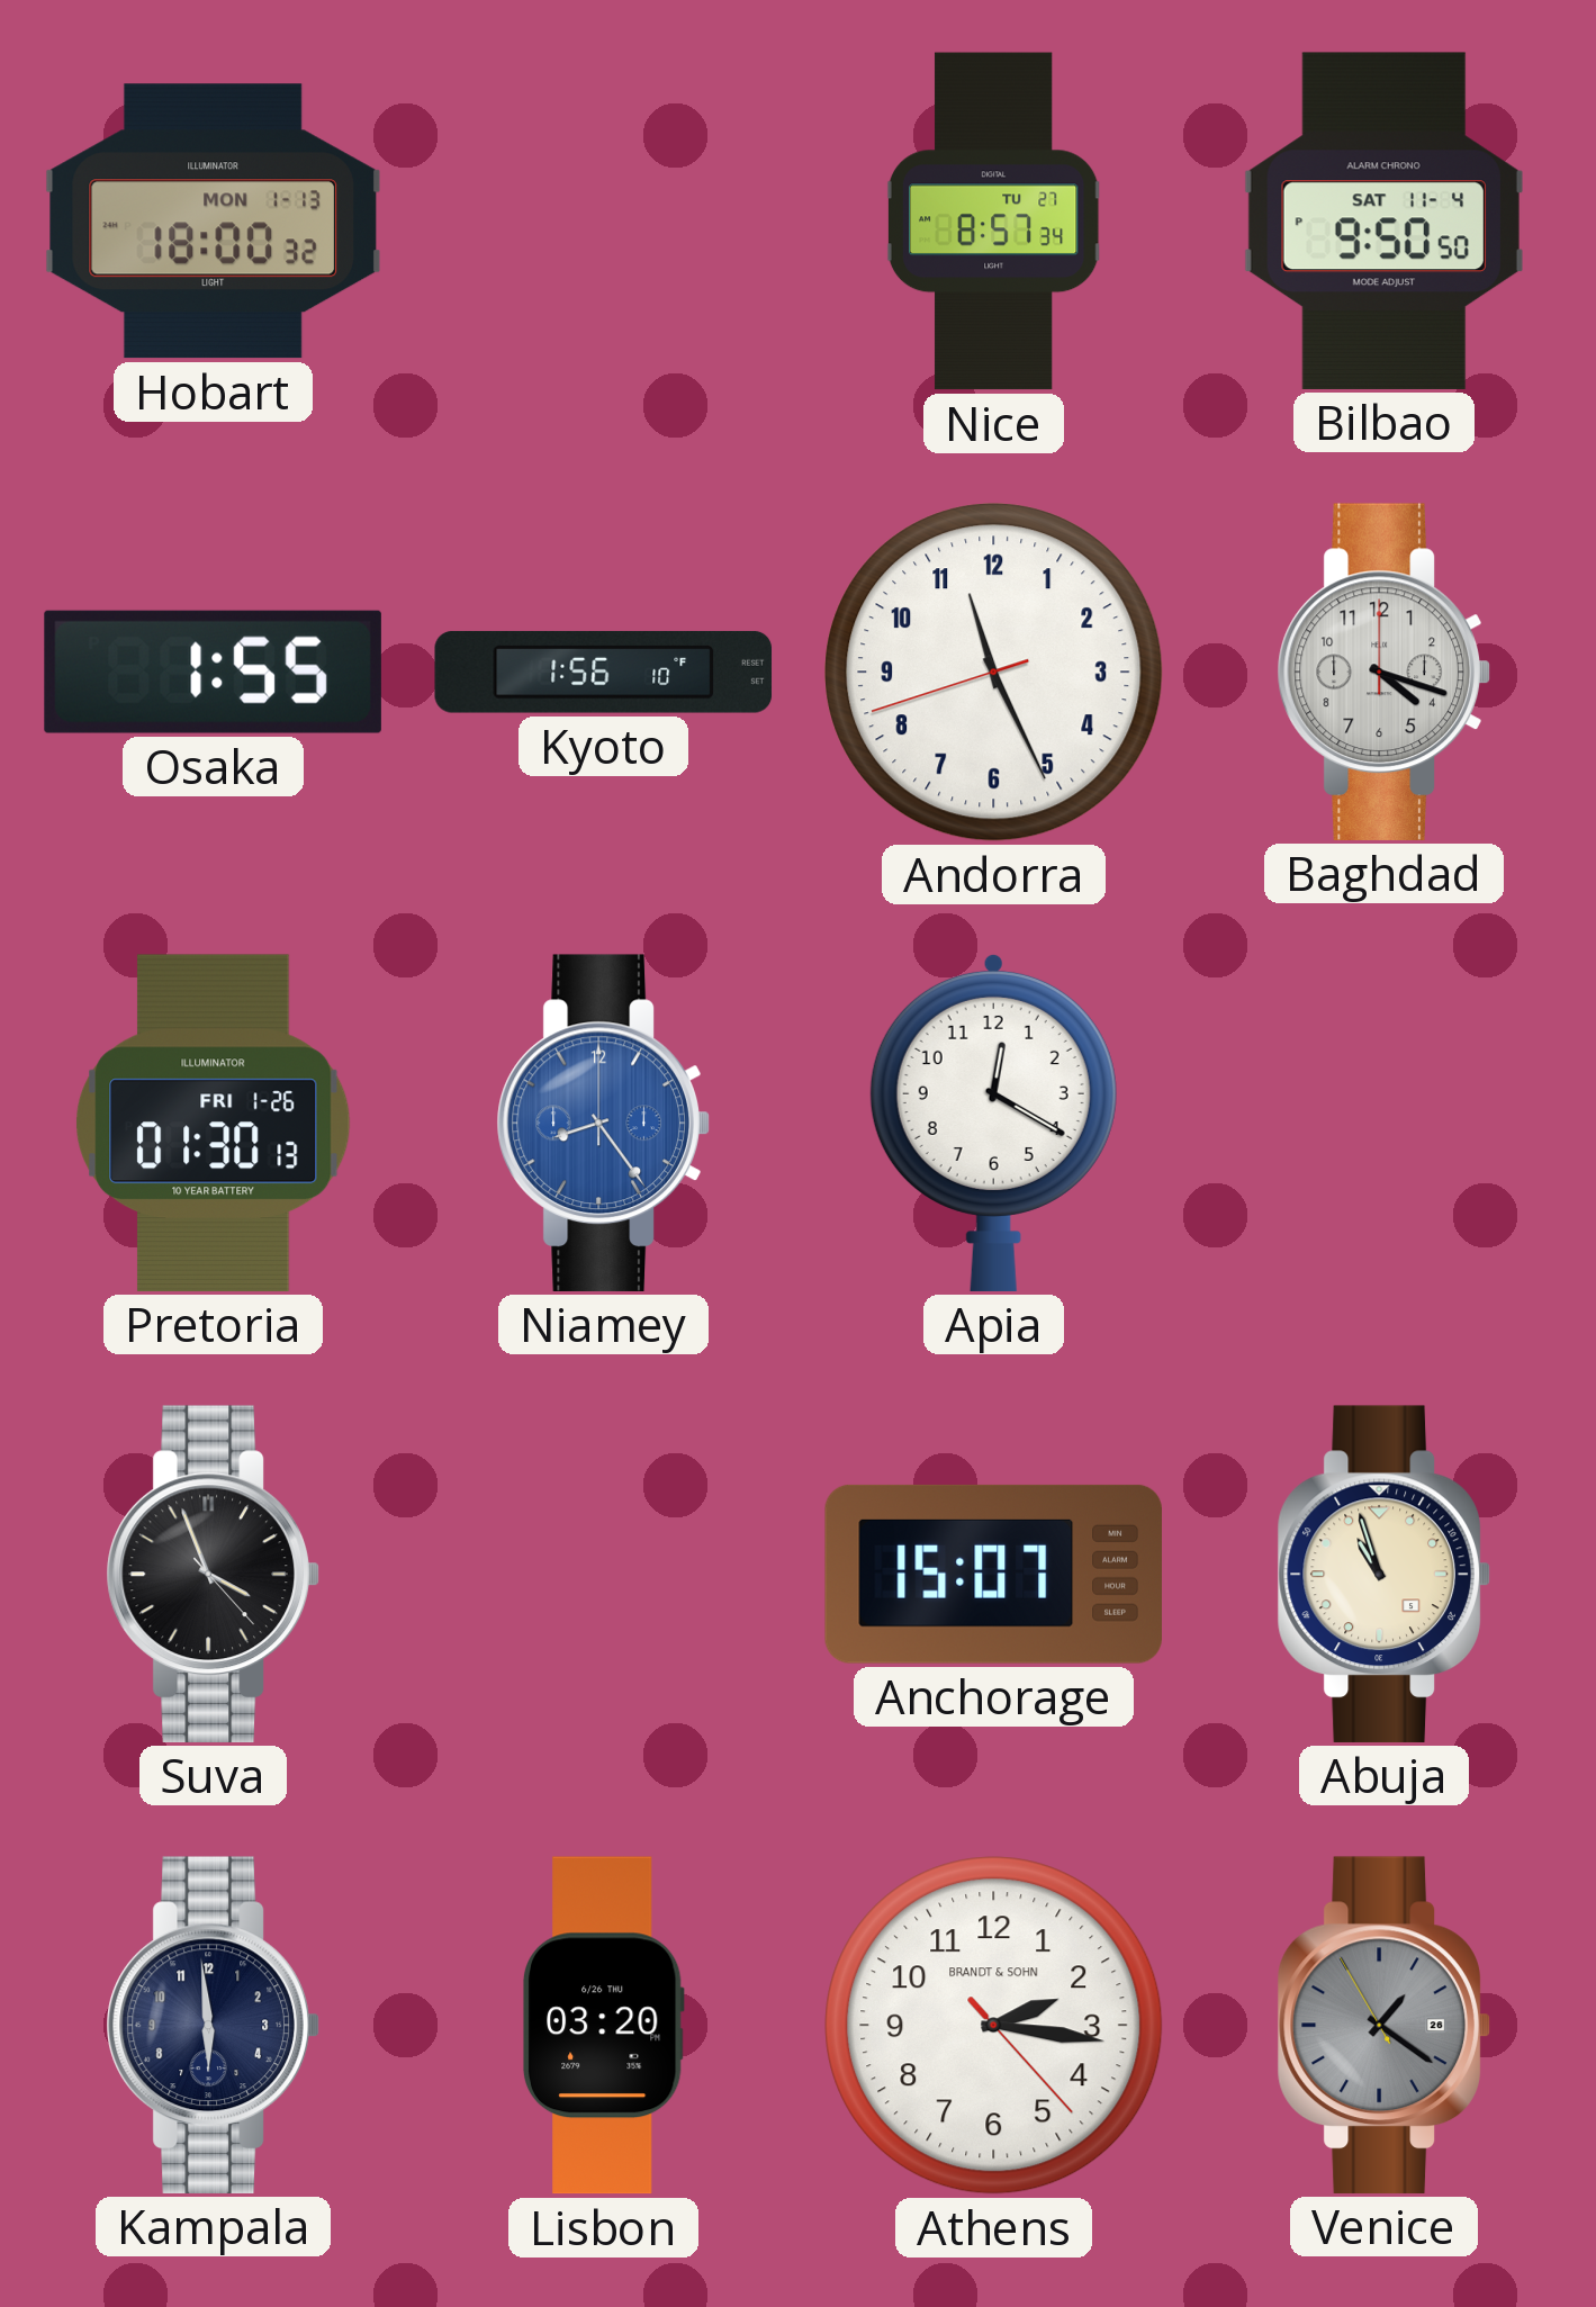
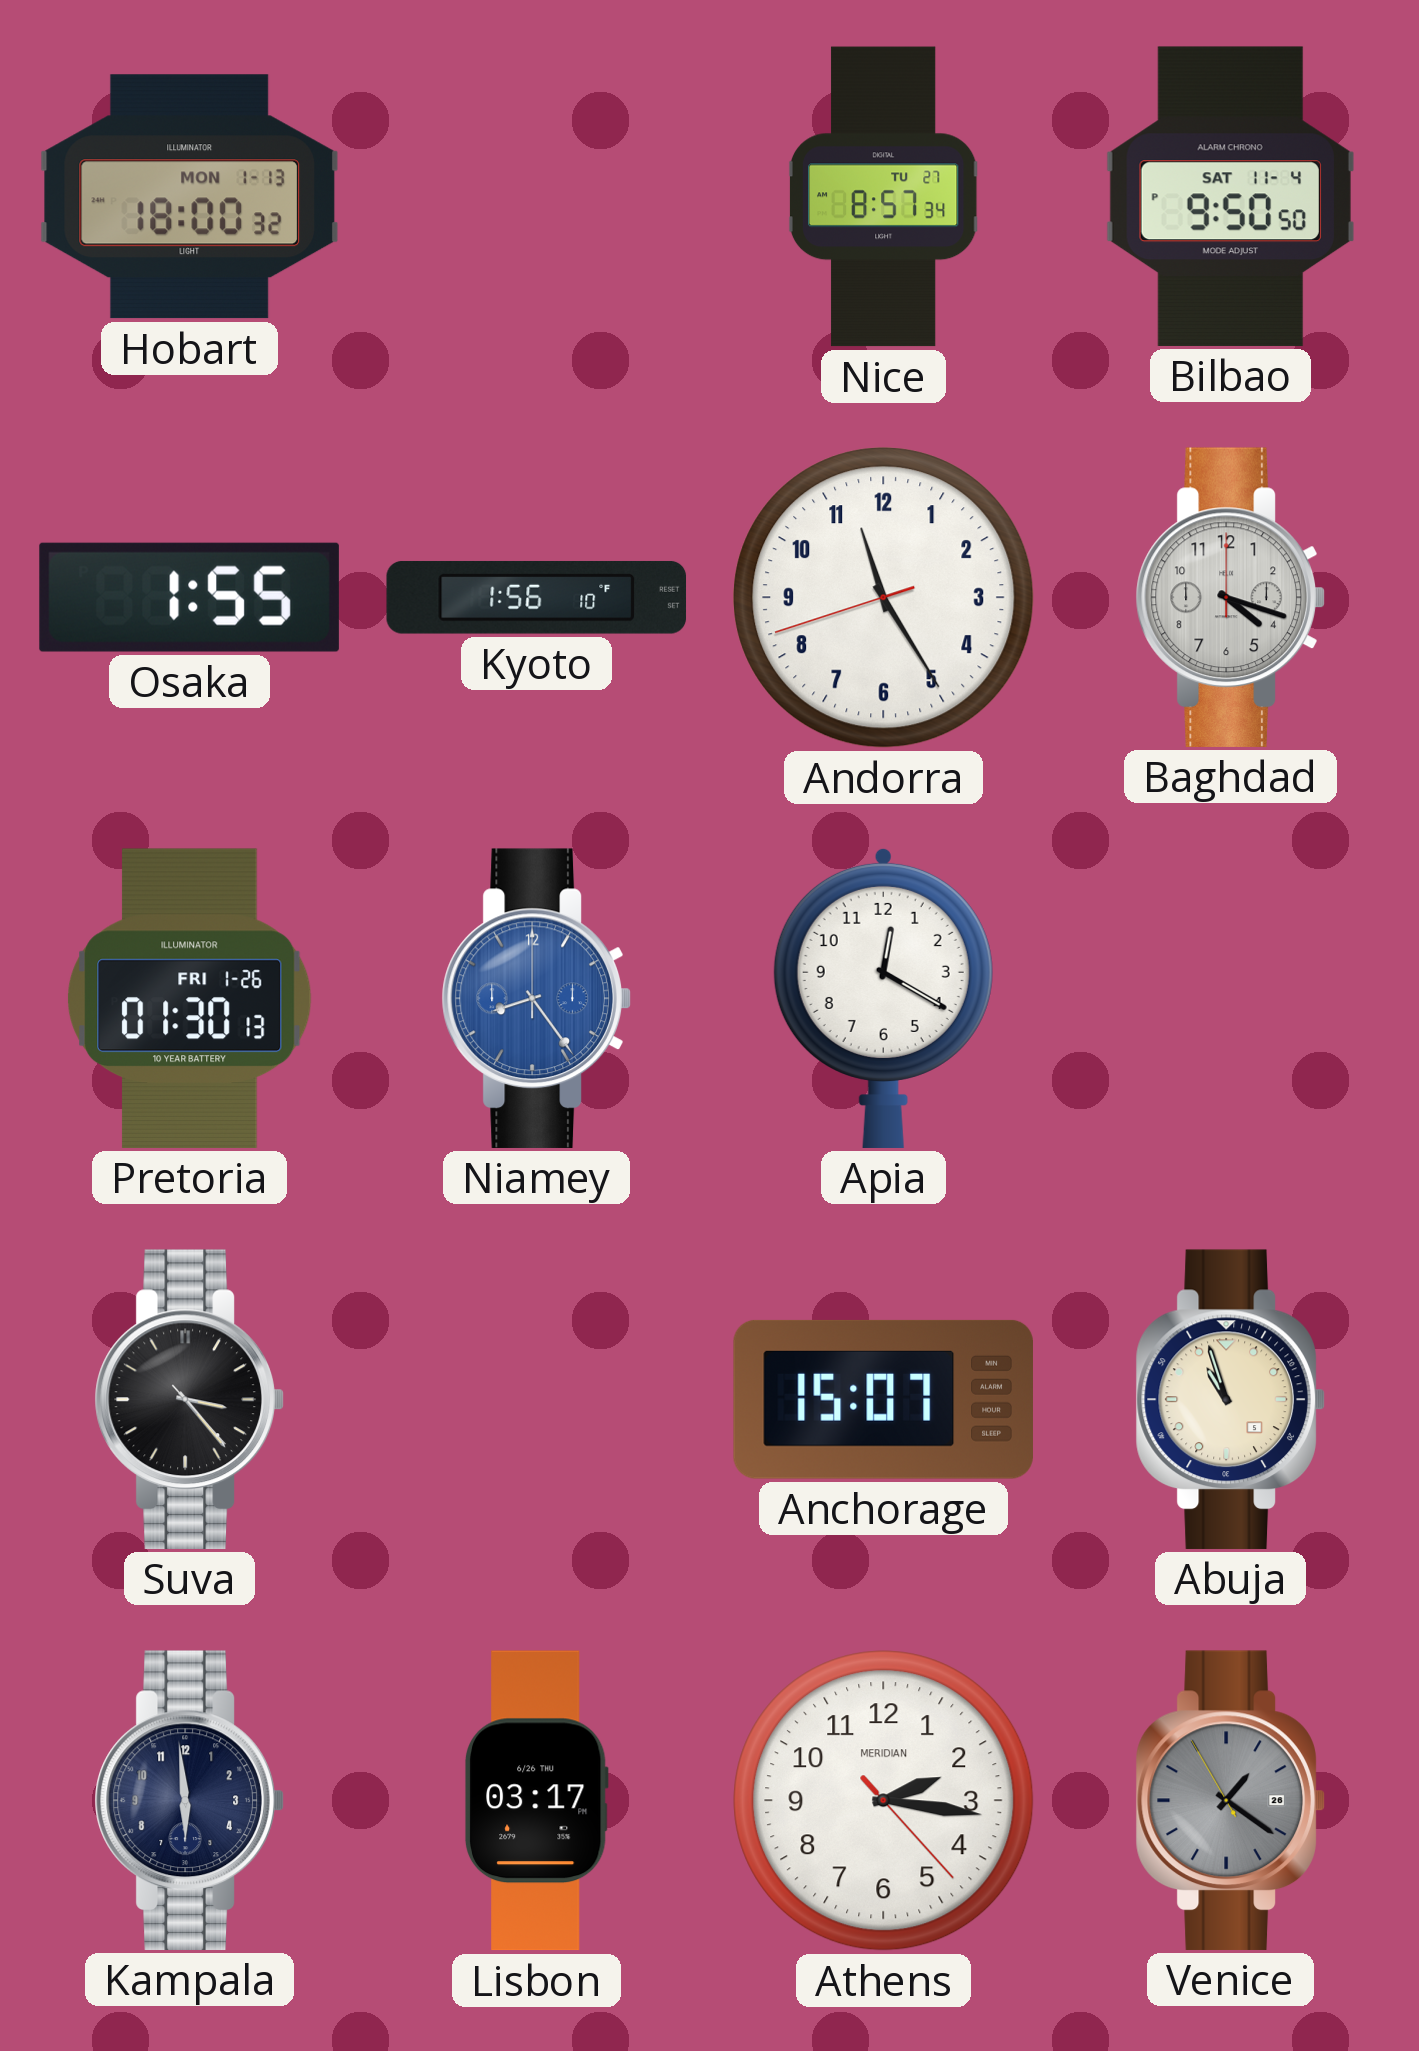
Andorra: 11:25 -> 11:24
Suva: 3:56 -> 3:23
Lisbon: 03:20 -> 03:17
Athens brand: BRANDT & SOHN -> MERIDIAN
